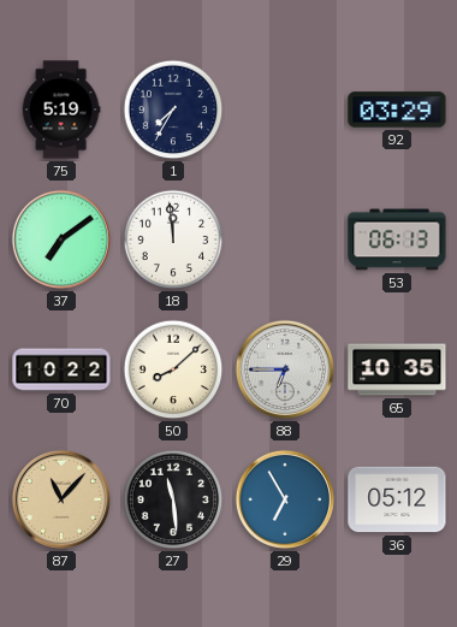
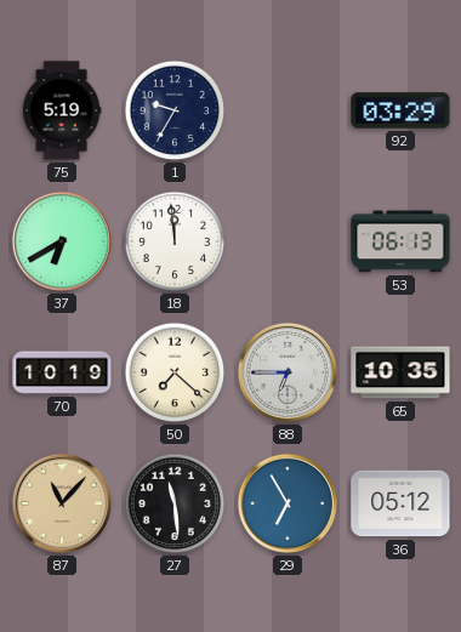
1: 7:35 -> 9:35
37: 7:09 -> 6:40
70: 10:22 -> 10:19
50: 8:08 -> 7:22
